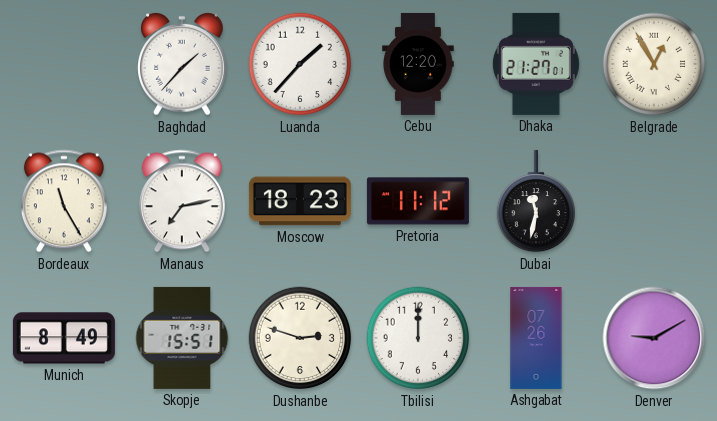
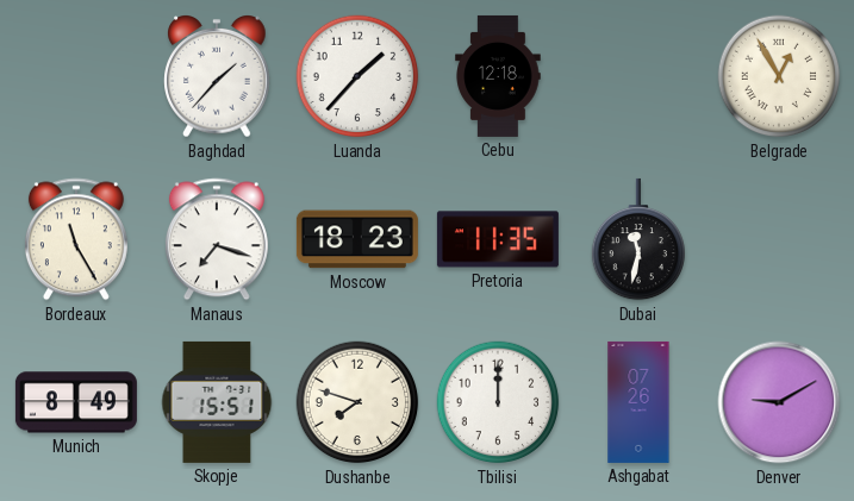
Cebu: 12:20 -> 12:18
Dhaka: 21:27 -> none
Manaus: 7:13 -> 7:18
Pretoria: 11:12 -> 11:35
Dushanbe: 2:48 -> 7:48
